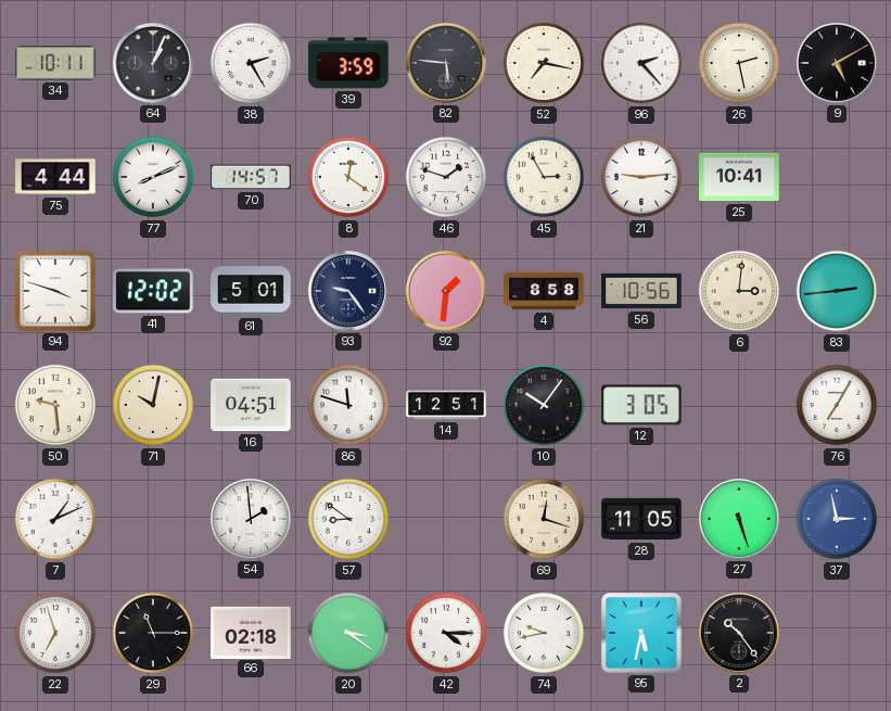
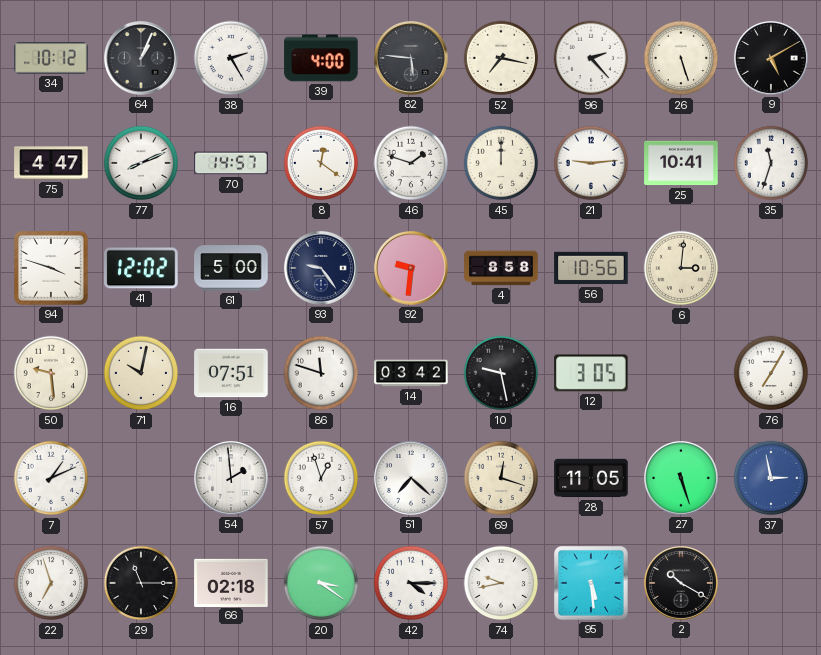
34: 10:11 -> 10:12
39: 3:59 -> 4:00
26: 2:28 -> 5:27
75: 4:44 -> 4:47
45: 2:55 -> 12:00
35: none -> 11:33
61: 5:01 -> 5:00
92: 1:31 -> 9:31
83: 2:44 -> none
16: 04:51 -> 07:51
14: 12:51 -> 03:42
10: 10:06 -> 9:28
57: 8:51 -> 12:57
51: none -> 7:22
95: 5:32 -> 5:29
2: 10:24 -> 10:20
